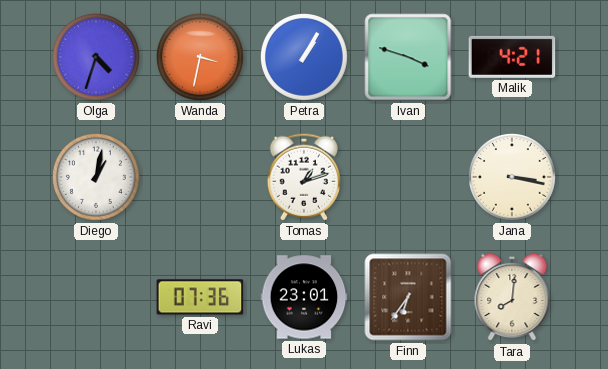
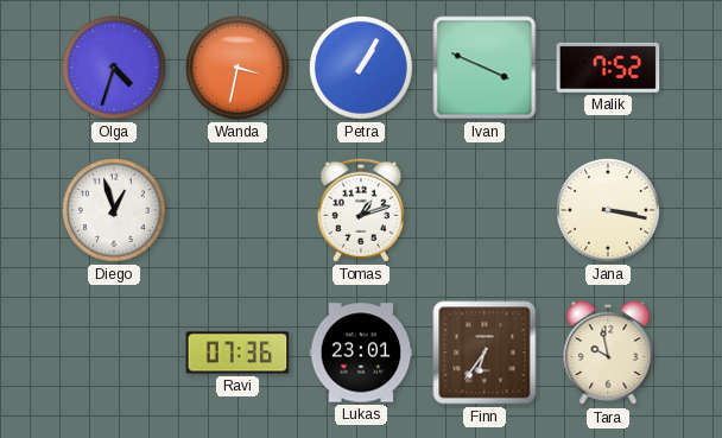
Ivan: 3:48 -> 3:49
Malik: 4:21 -> 7:52
Diego: 1:02 -> 12:57
Tara: 8:01 -> 9:58
